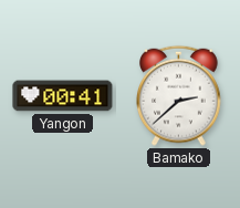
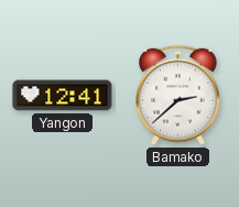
Yangon: 00:41 -> 12:41
